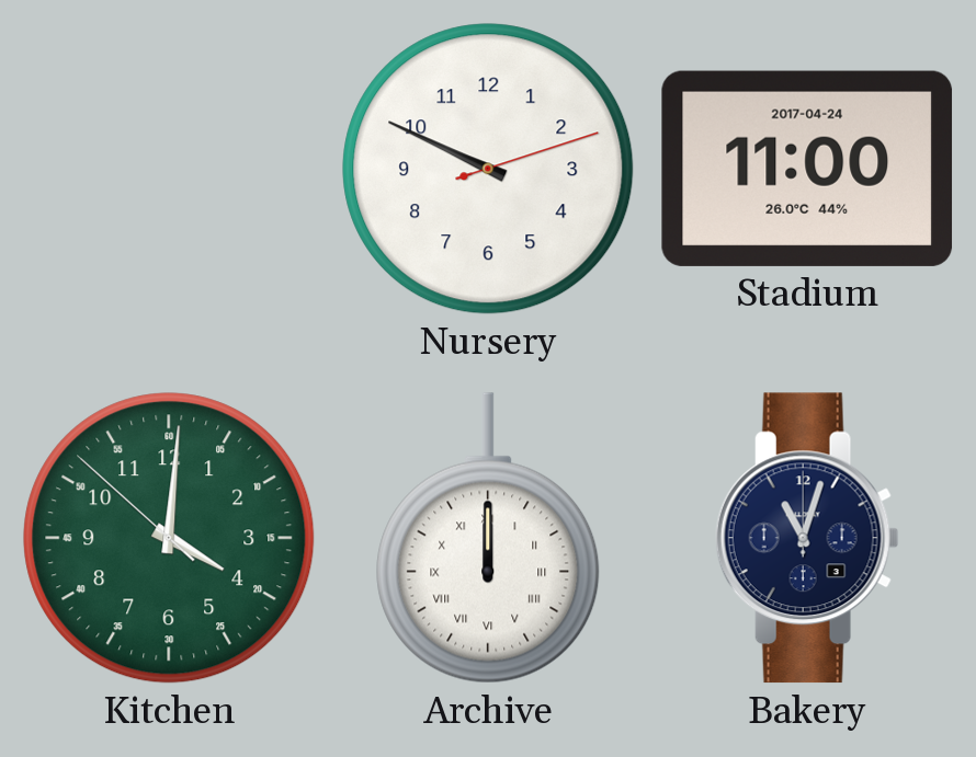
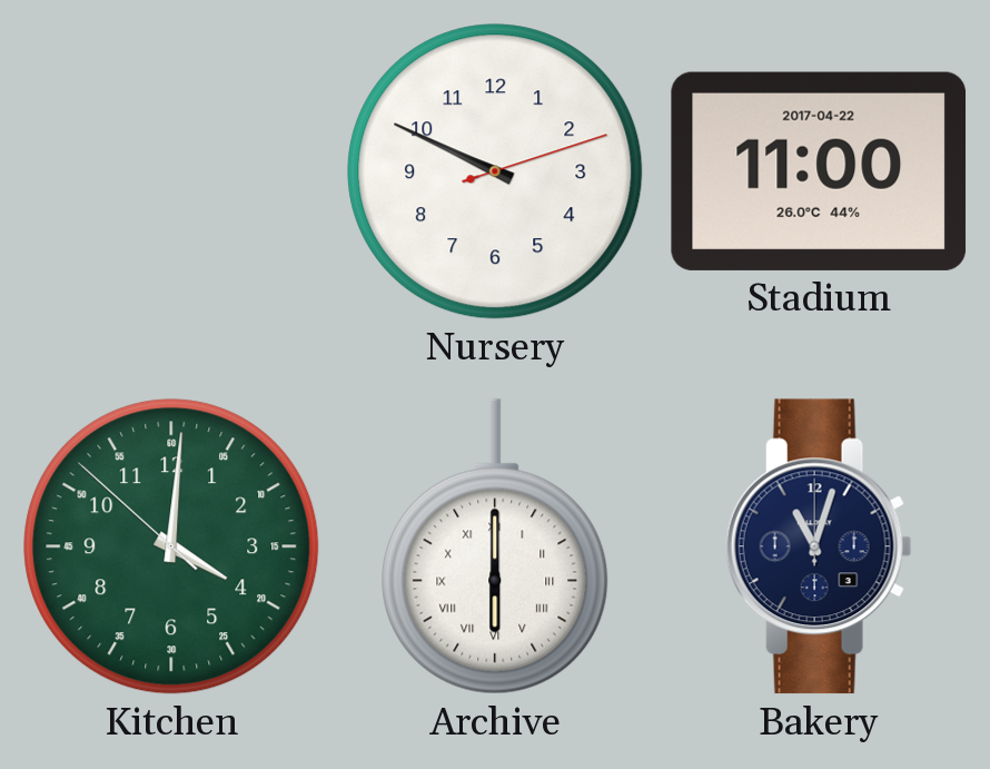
Stadium date: 2017-04-24 -> 2017-04-22
Archive: 12:00 -> 6:00
